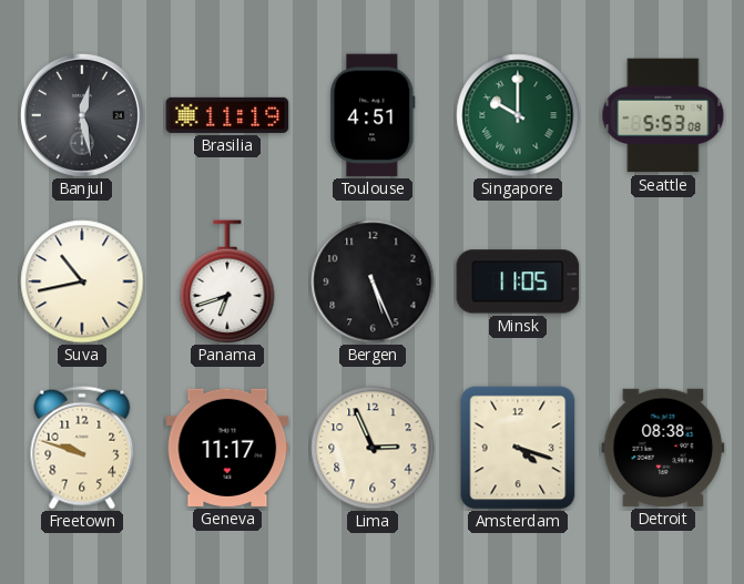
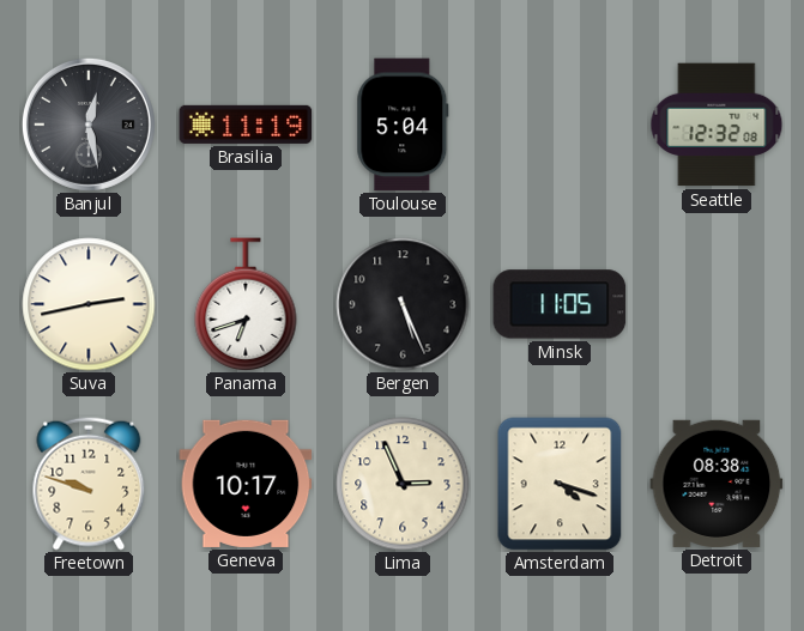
Toulouse: 4:51 -> 5:04
Singapore: 10:00 -> none
Seattle: 5:53 -> 12:32
Suva: 10:43 -> 2:43
Geneva: 11:17 -> 10:17
